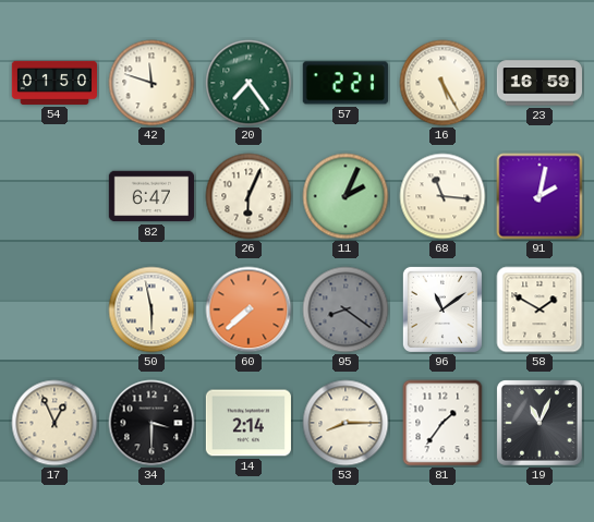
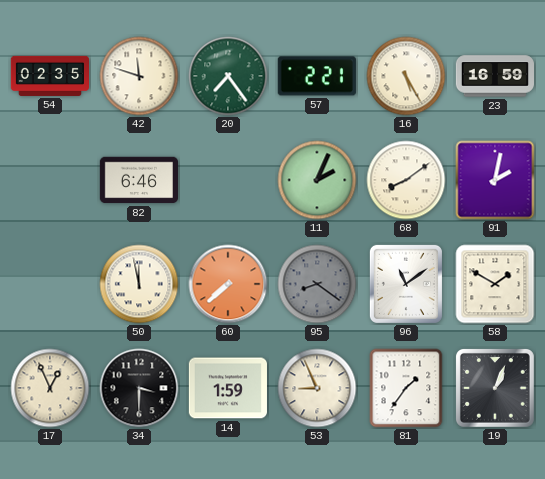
54: 01:50 -> 02:35
82: 6:47 -> 6:46
26: 6:04 -> none
68: 11:16 -> 8:09
50: 5:58 -> 11:58
14: 2:14 -> 1:59
53: 8:15 -> 8:56
19: 11:04 -> 1:04
